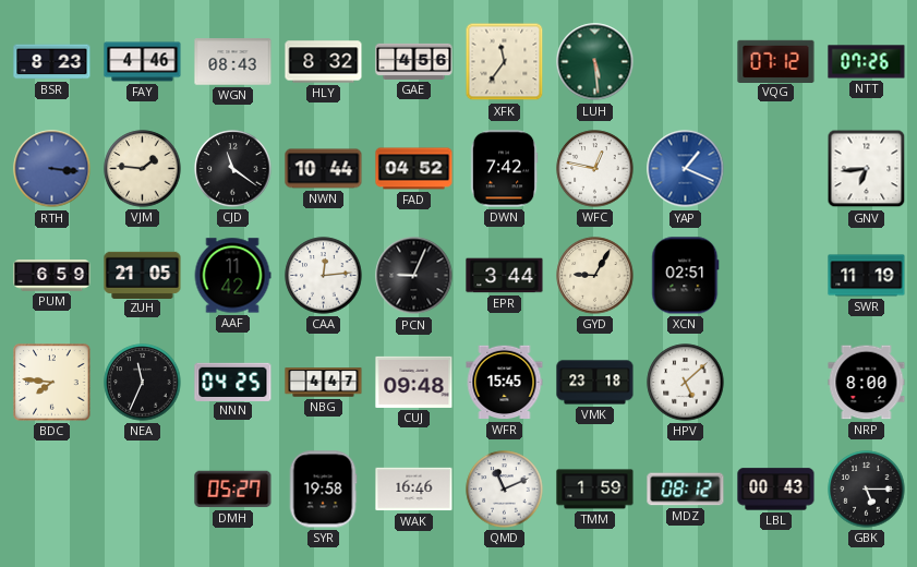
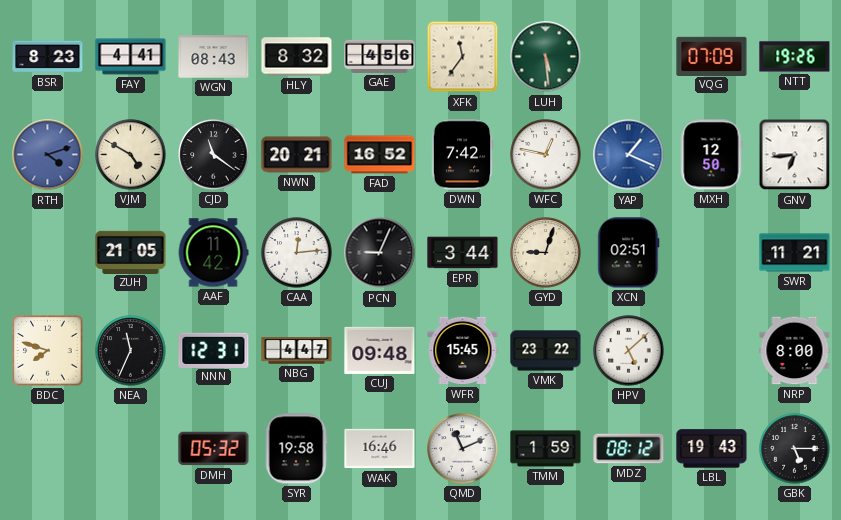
FAY: 4:46 -> 4:41
VQG: 07:12 -> 07:09
NTT: 07:26 -> 19:26
RTH: 3:16 -> 4:12
VJM: 1:46 -> 4:50
NWN: 10:44 -> 20:21
FAD: 04:52 -> 16:52
MXH: none -> 12:50
PUM: 6:59 -> none
GYD: 9:05 -> 9:03
SWR: 11:19 -> 11:21
BDC: 7:46 -> 7:48
NNN: 04:25 -> 12:31
VMK: 23:18 -> 23:22
DMH: 05:27 -> 05:32
LBL: 00:43 -> 19:43
